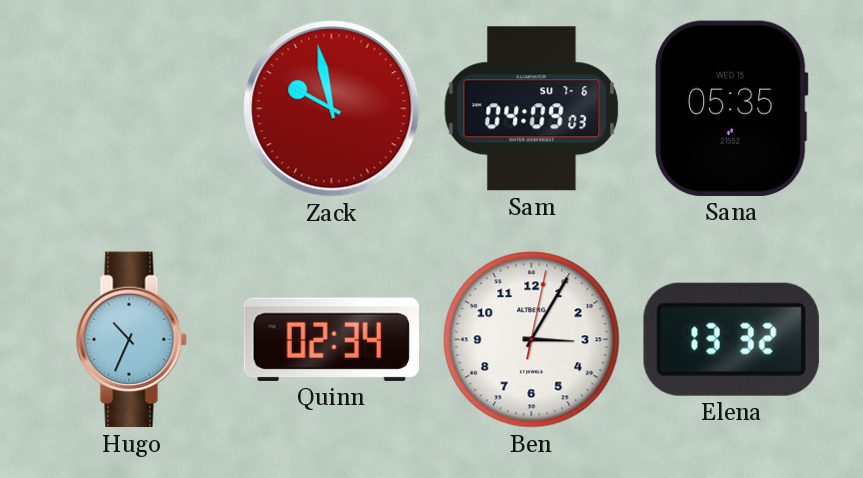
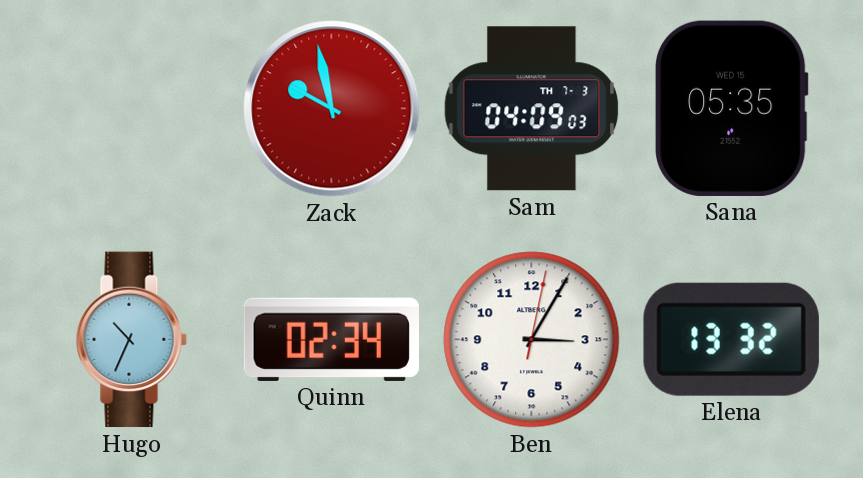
Sam date: SU 7-6 -> TH 7-3
